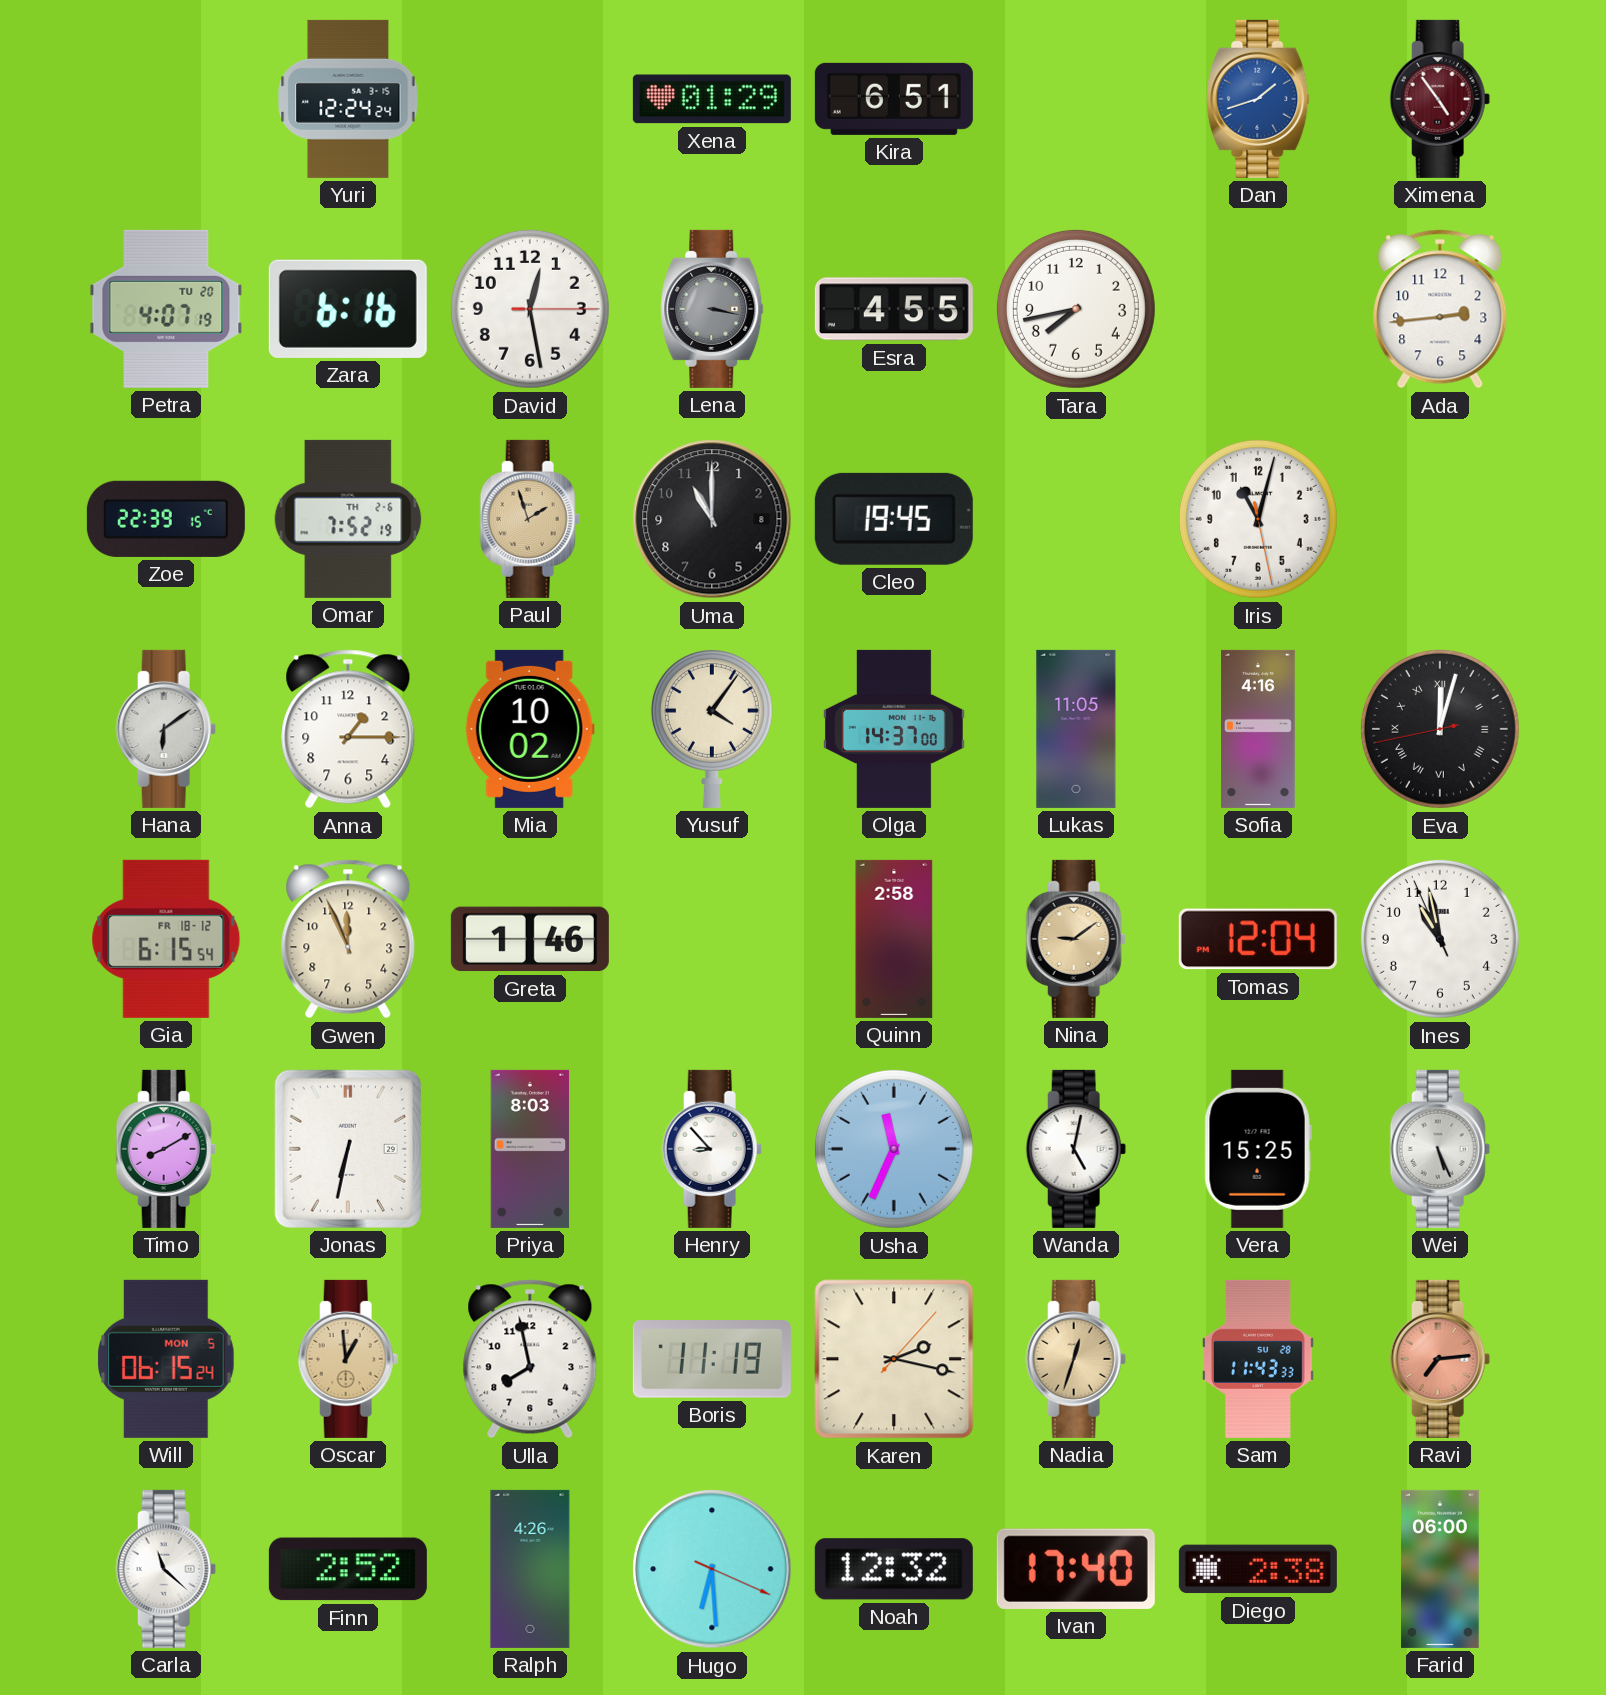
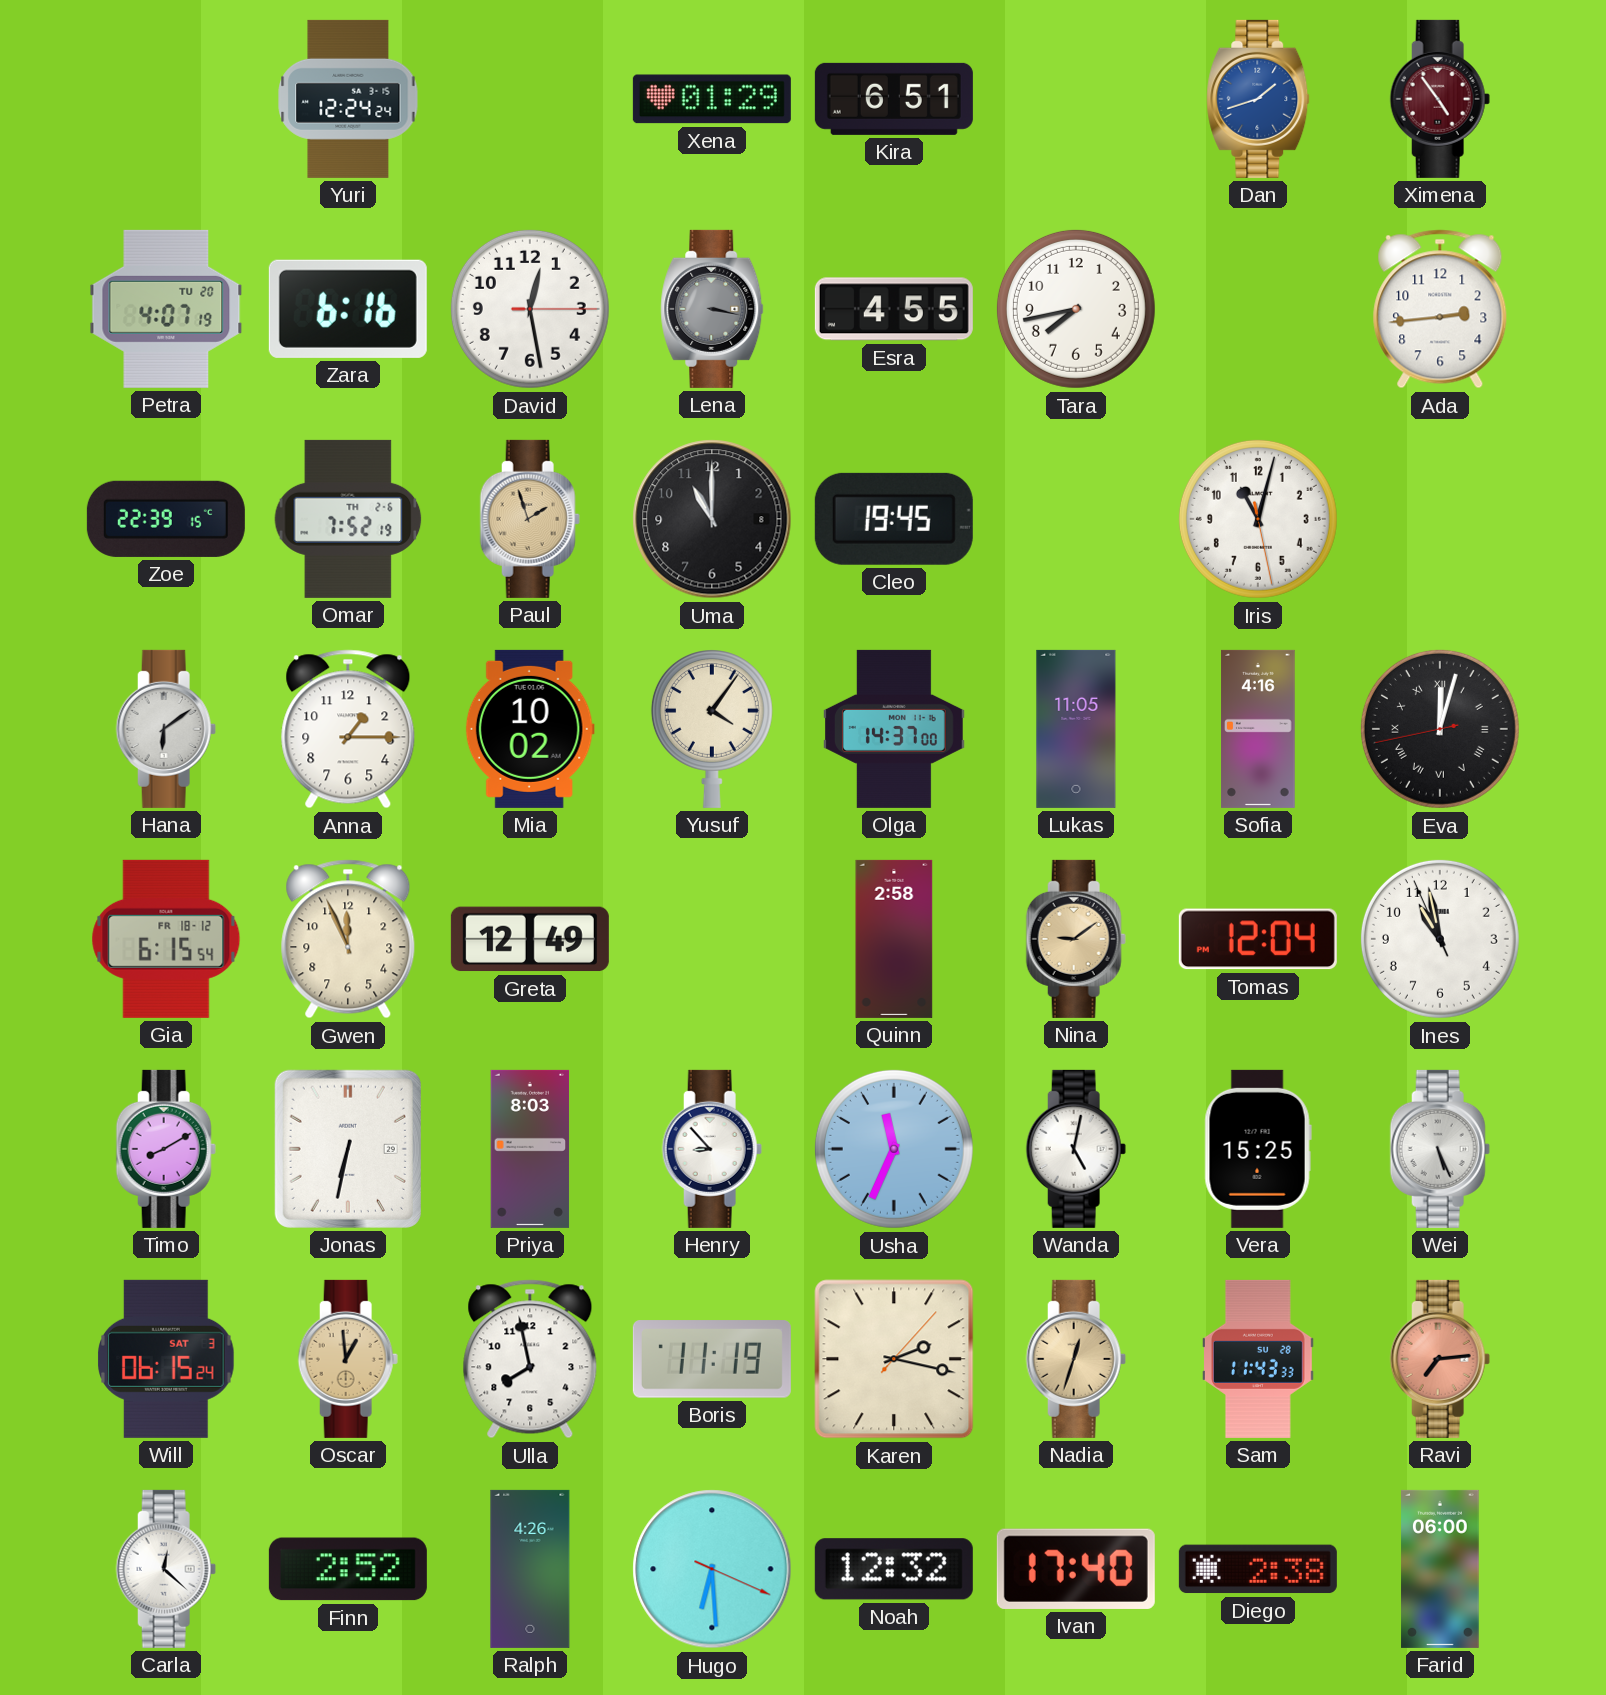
Greta: 1:46 -> 12:49
Will date: MON 5 -> SAT 3
Carla: 11:22 -> 12:22
